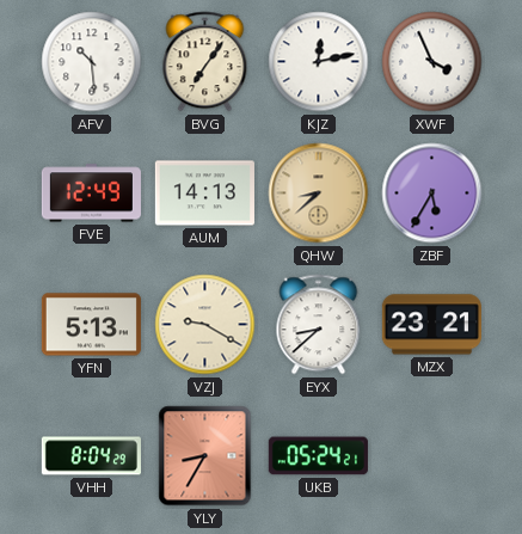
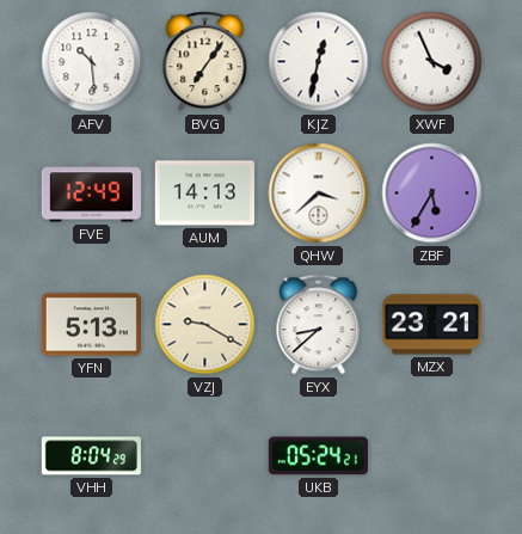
KJZ: 12:13 -> 12:32
QHW: 8:38 -> 3:38
QHW dial: champagne -> white
YLY: 8:35 -> none
